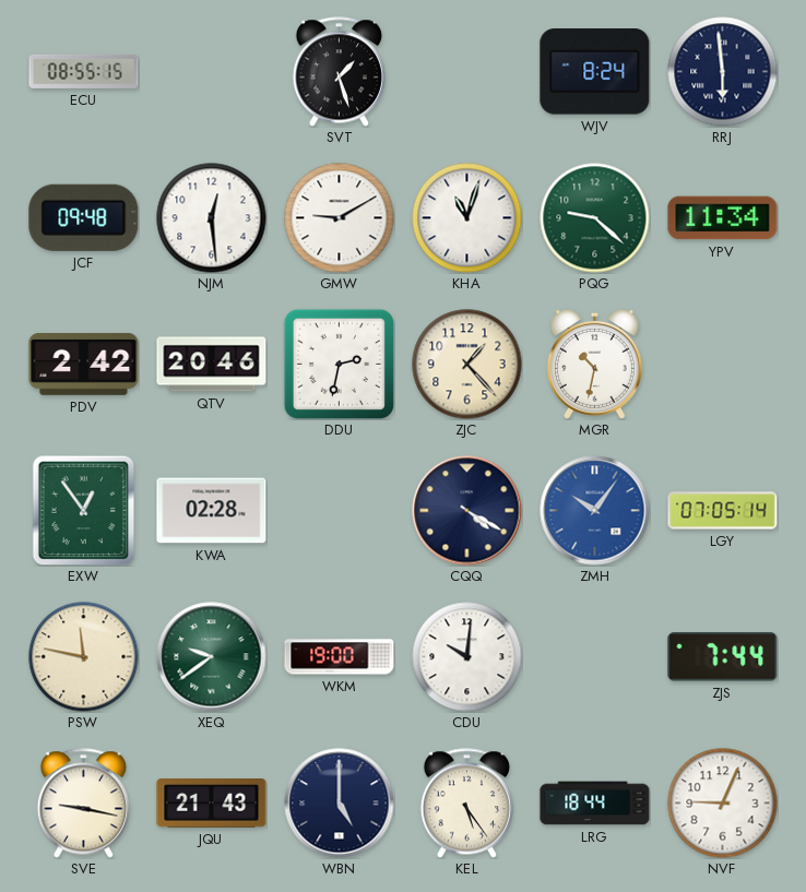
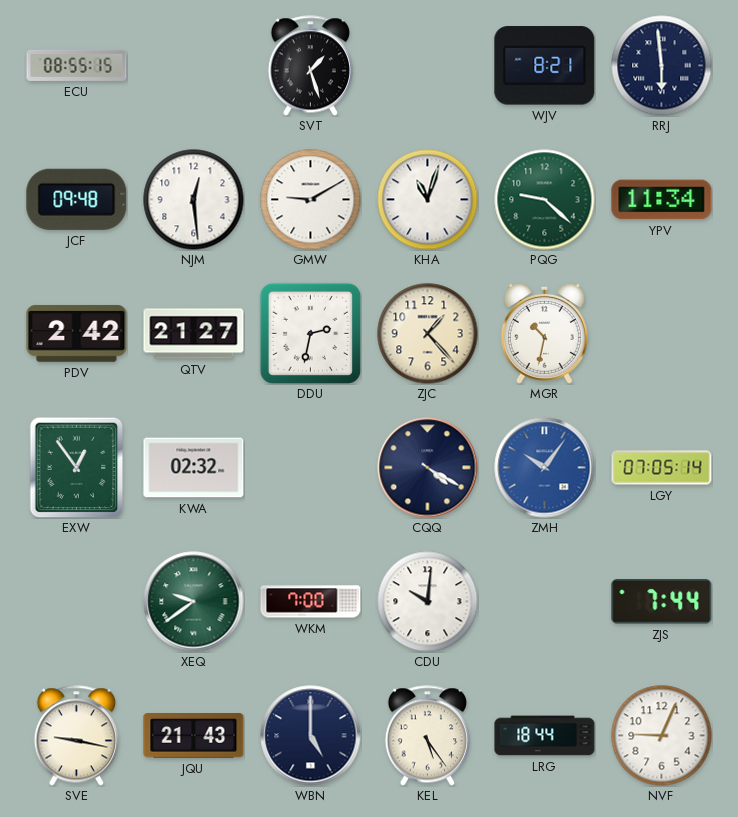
WJV: 8:24 -> 8:21
QTV: 20:46 -> 21:27
KWA: 02:28 -> 02:32
PSW: 11:47 -> none
WKM: 19:00 -> 7:00
